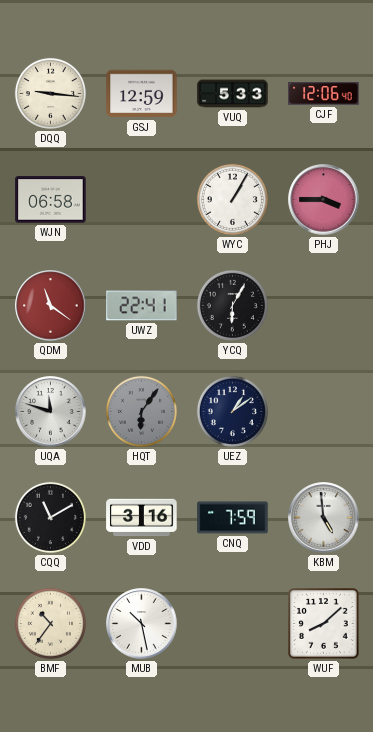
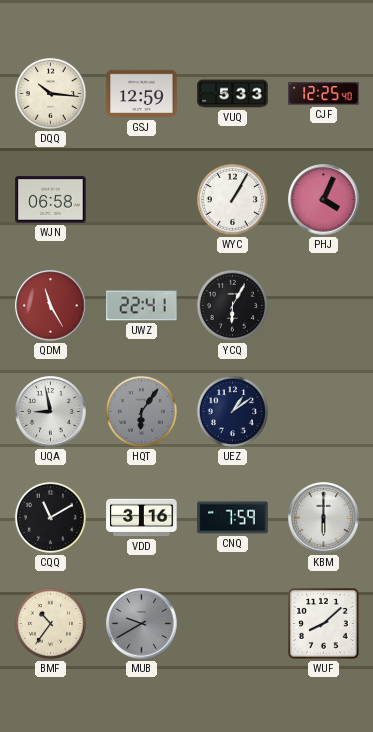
DQQ: 9:16 -> 10:16
CJF: 12:06 -> 12:25
PHJ: 3:45 -> 4:04
QDM: 11:21 -> 11:25
UQA: 11:48 -> 8:58
KBM: 4:59 -> 6:00
MUB: 10:28 -> 9:40
MUB dial: white -> grey
